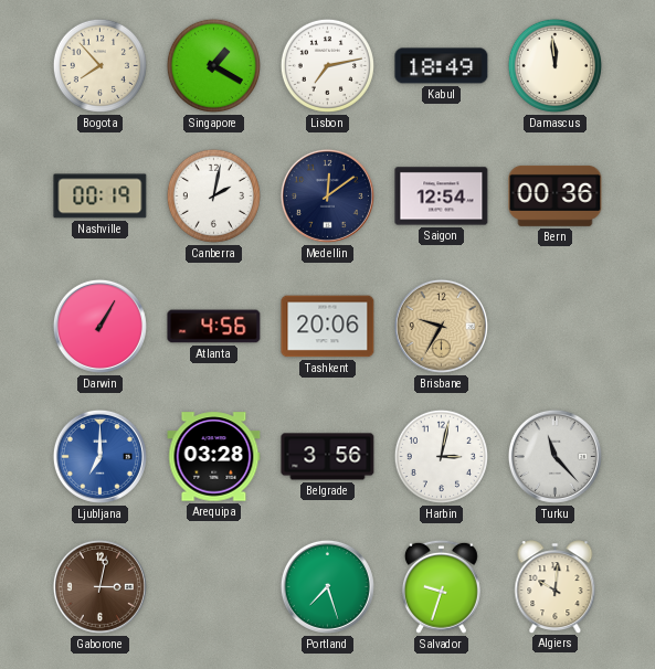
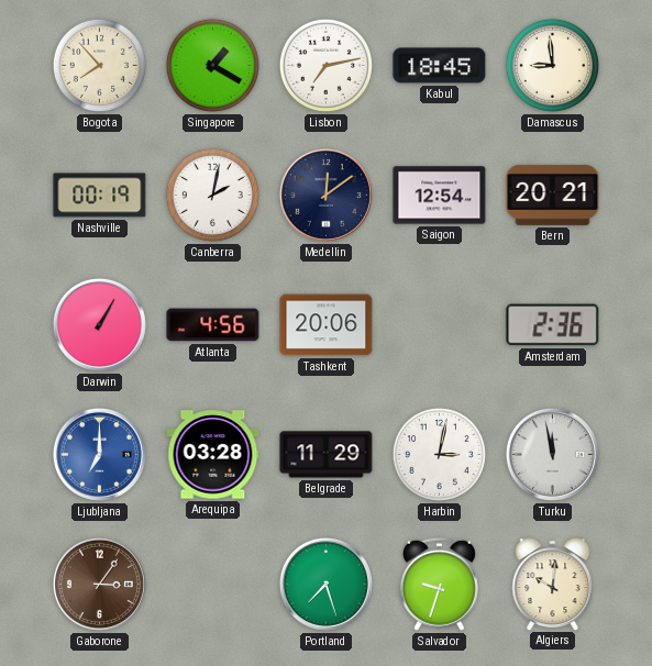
Kabul: 18:49 -> 18:45
Damascus: 11:59 -> 8:59
Bern: 00:36 -> 20:21
Brisbane: 9:35 -> none
Amsterdam: none -> 2:36
Belgrade: 3:56 -> 11:29
Turku: 11:23 -> 11:58
Gaborone: 3:02 -> 3:06
